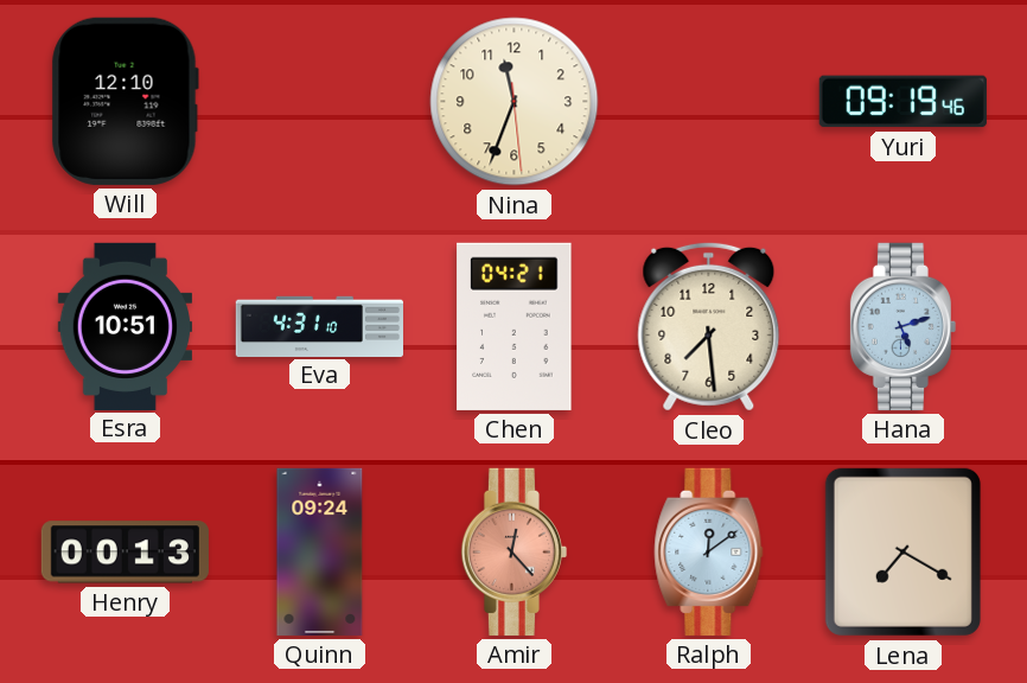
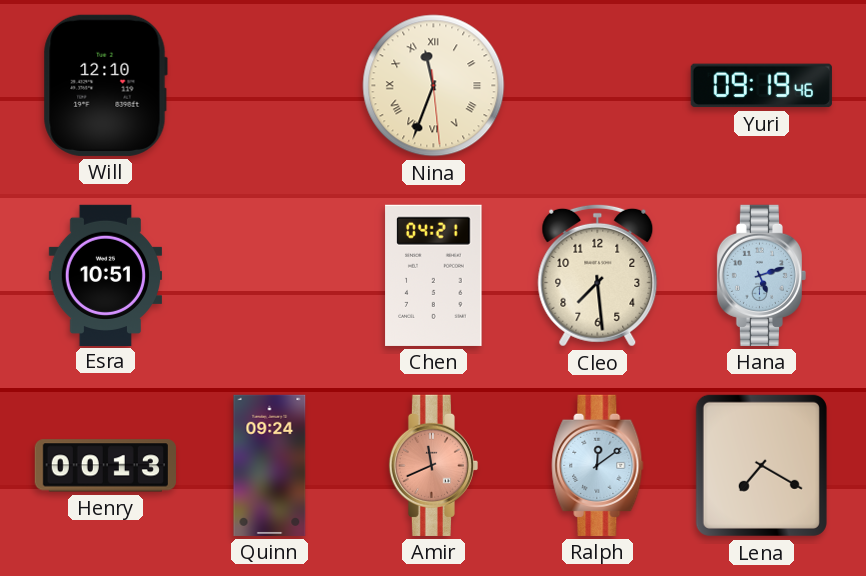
Nina numerals: Arabic -> Roman
Eva: 4:31 -> none
Amir: 12:23 -> 11:41
